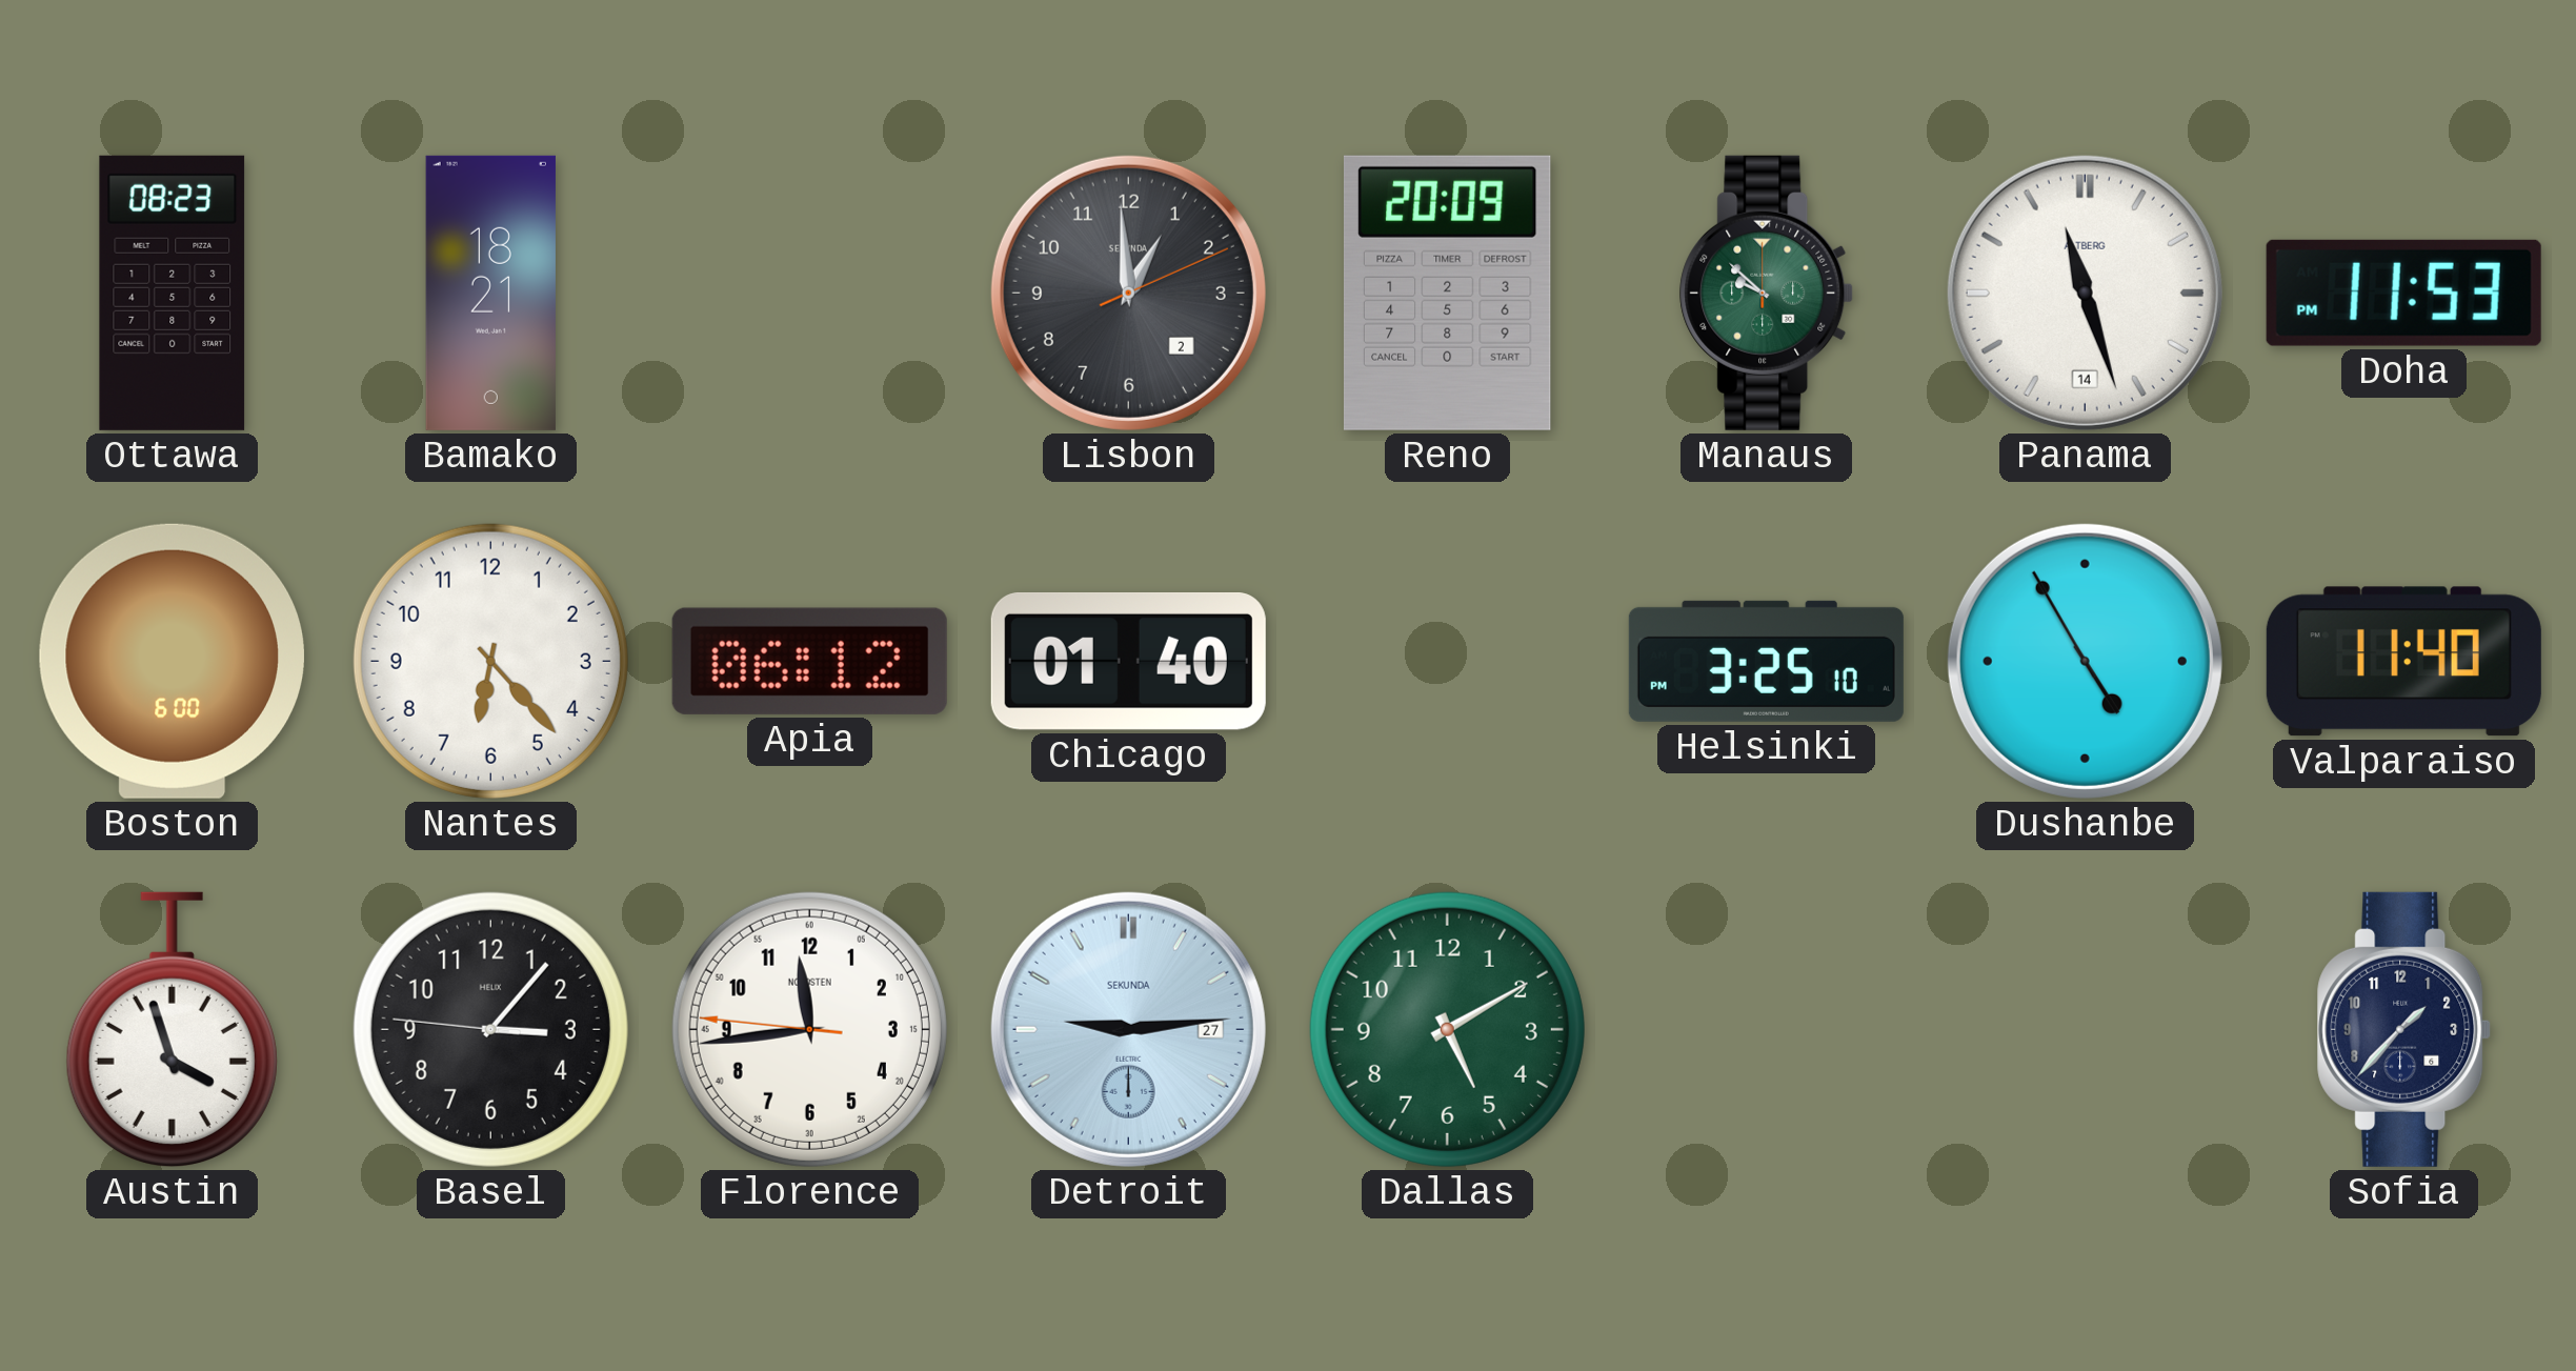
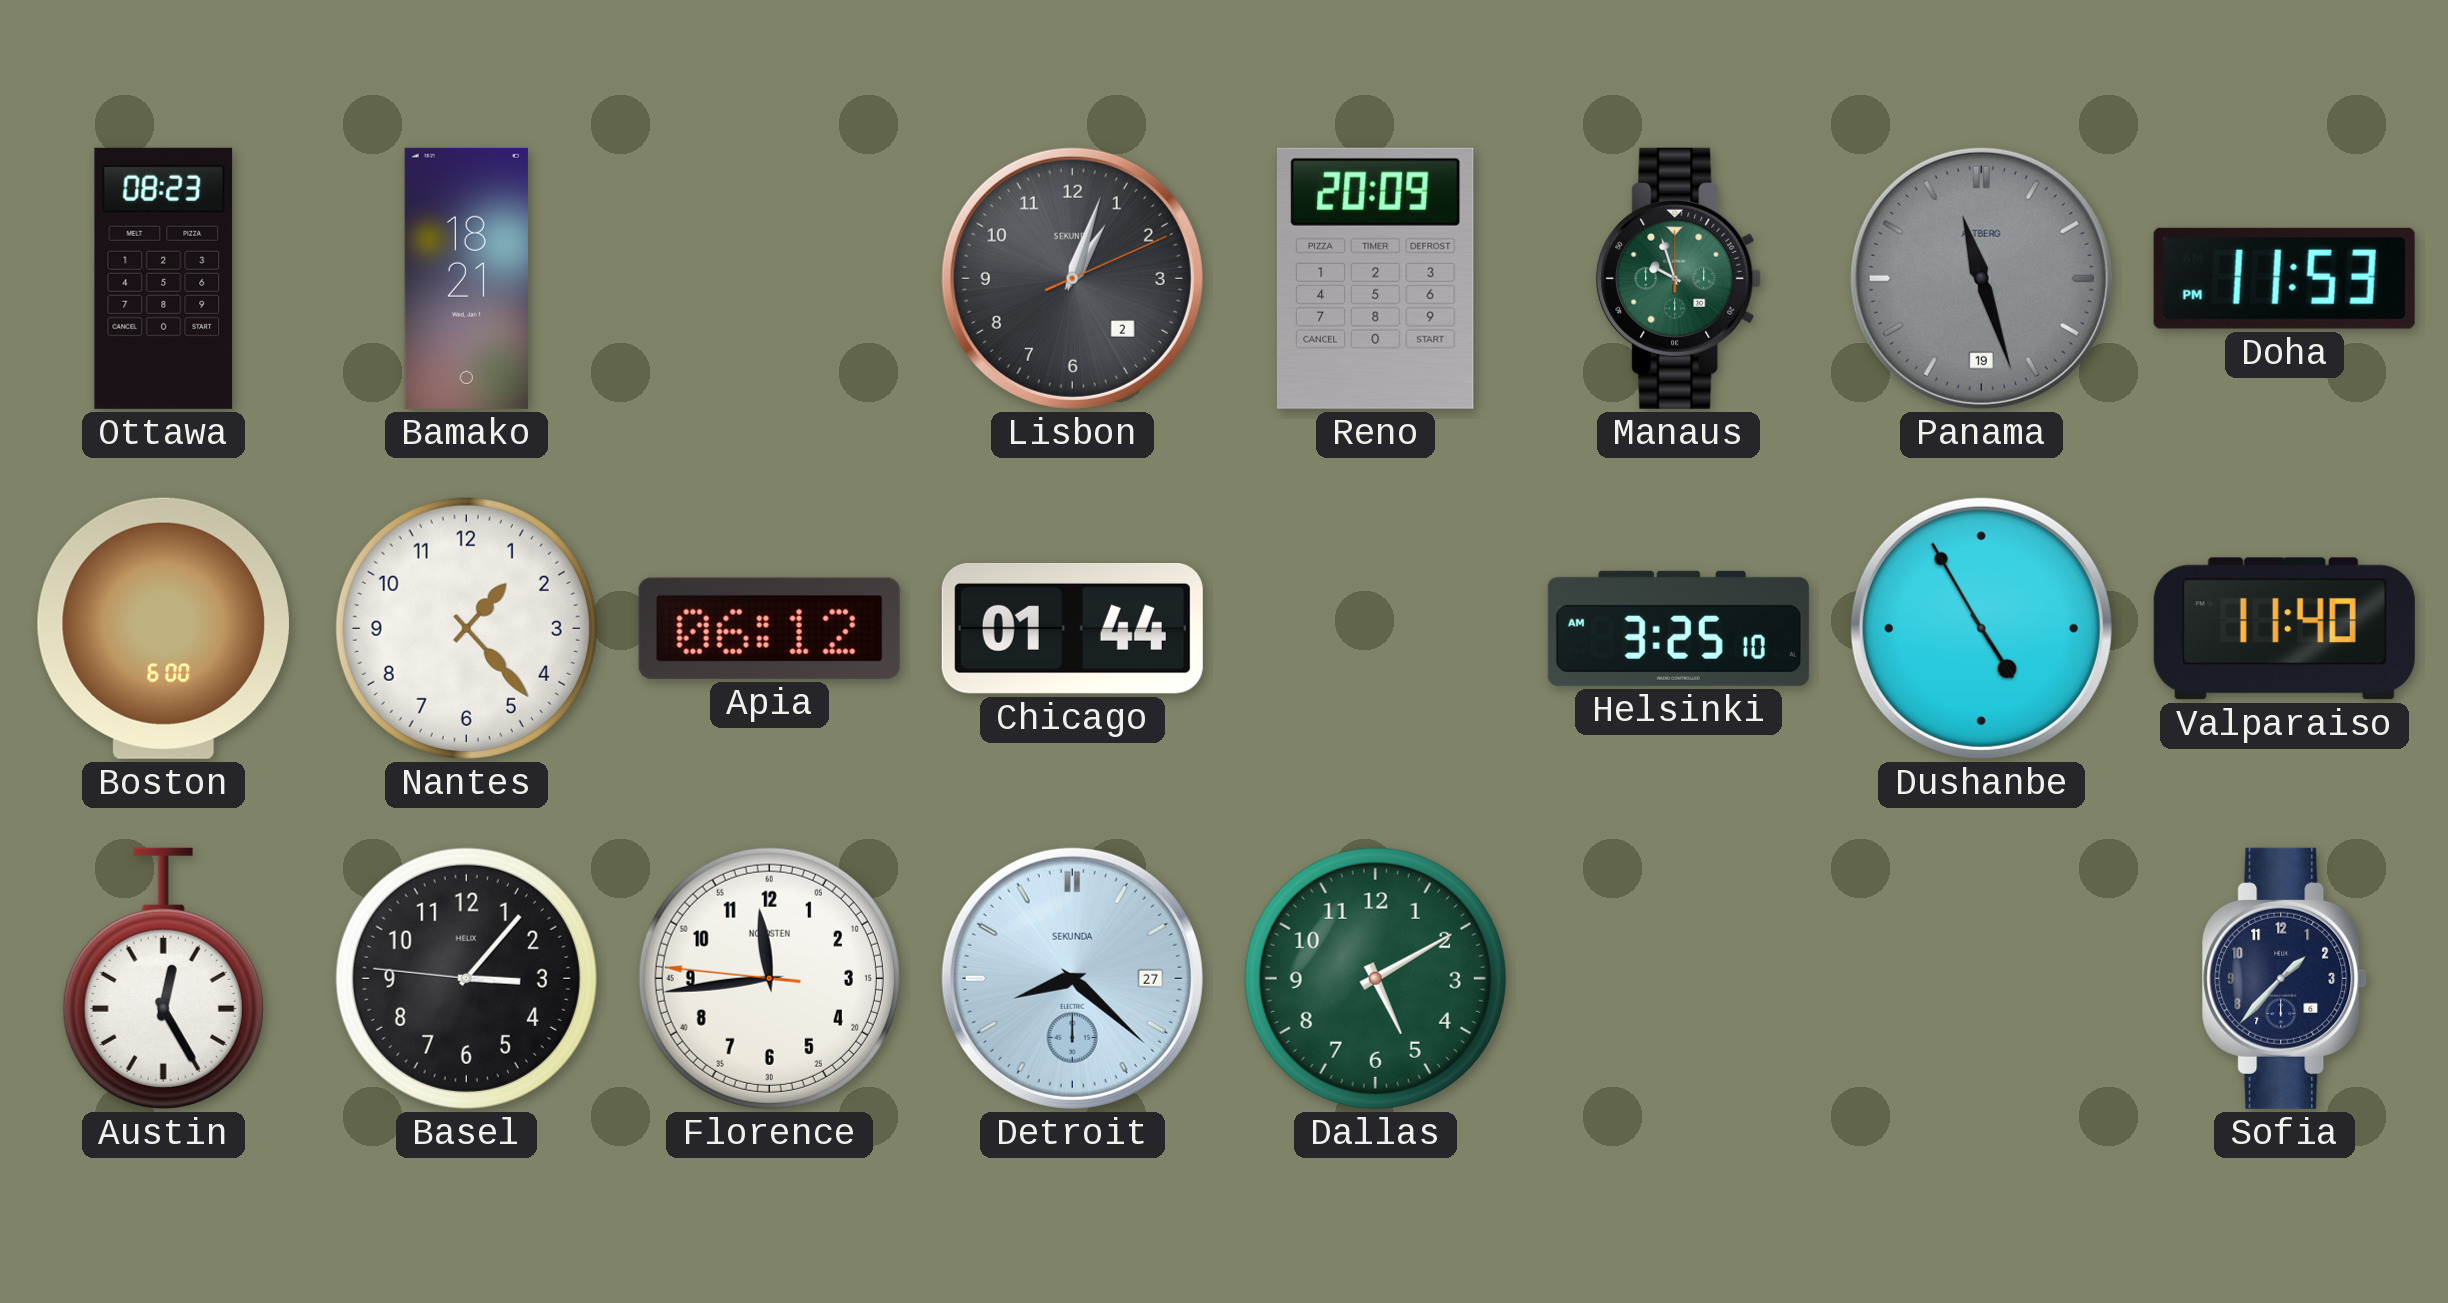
Lisbon: 12:59 -> 1:03
Manaus: 9:52 -> 9:57
Panama date: 14 -> 19
Panama dial: white -> grey
Nantes: 6:23 -> 1:23
Chicago: 01:40 -> 01:44
Helsinki: 3:25:10 PM -> 3:25:10 AM
Austin: 3:57 -> 12:25
Detroit: 9:14 -> 8:22
